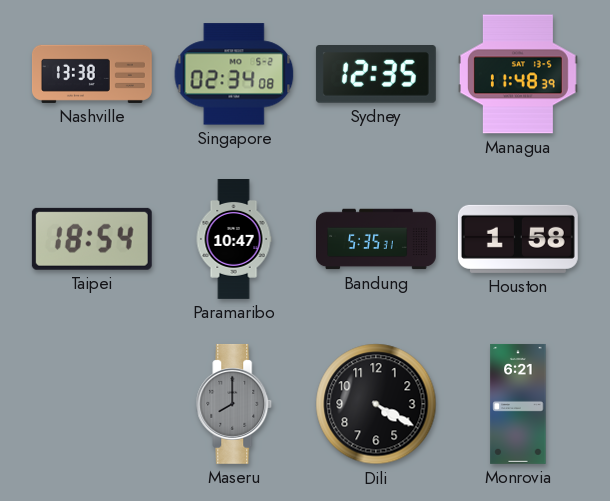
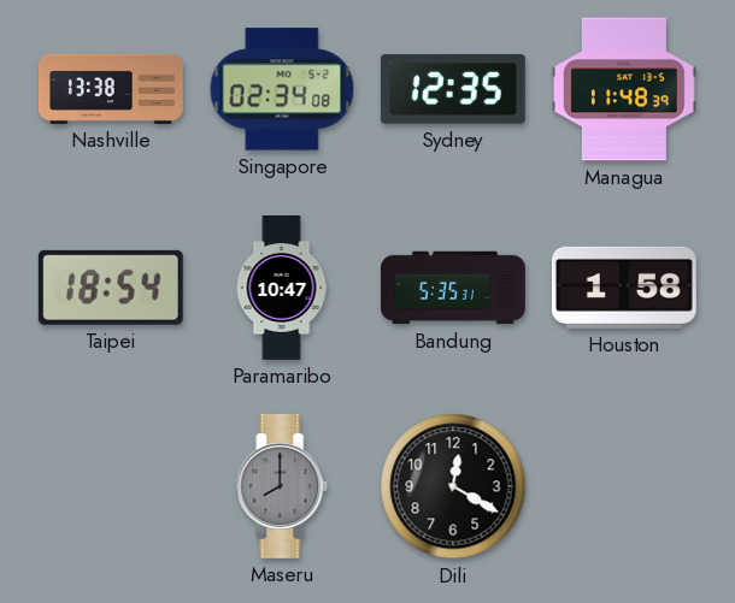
Dili: 4:20 -> 12:20
Monrovia: 6:21 -> none
